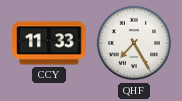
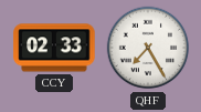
CCY: 11:33 -> 02:33
